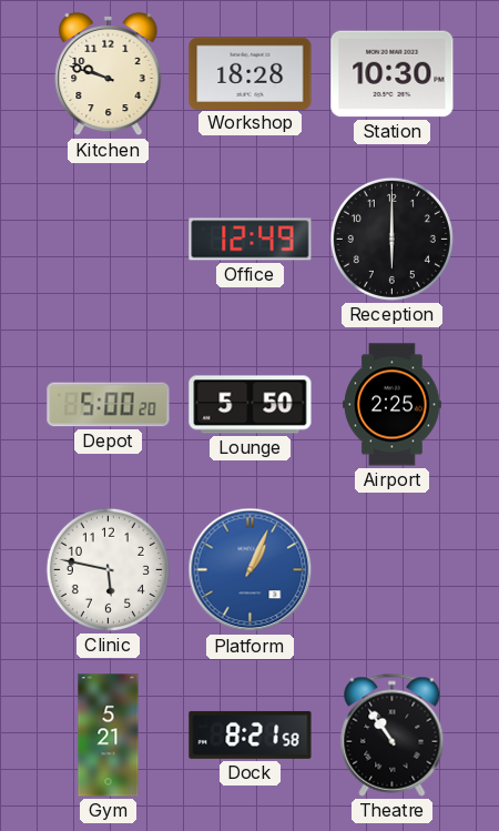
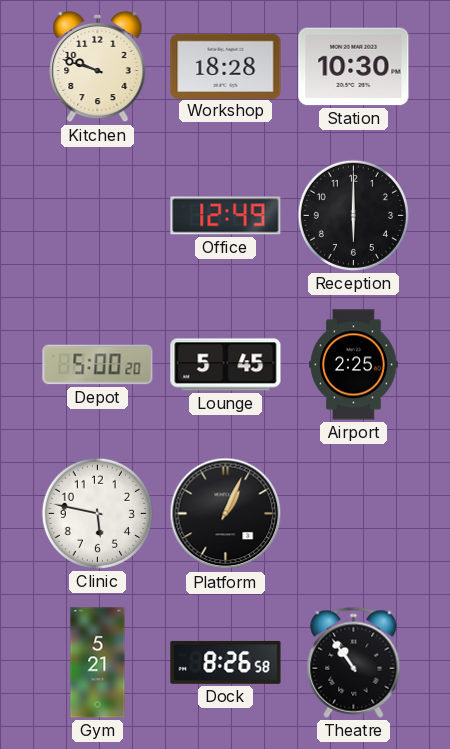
Lounge: 5:50 -> 5:45
Platform dial: blue -> black
Dock: 8:21 -> 8:26
